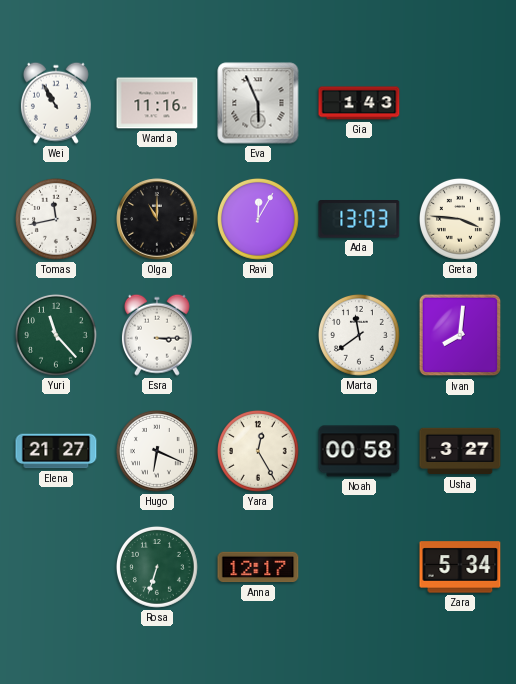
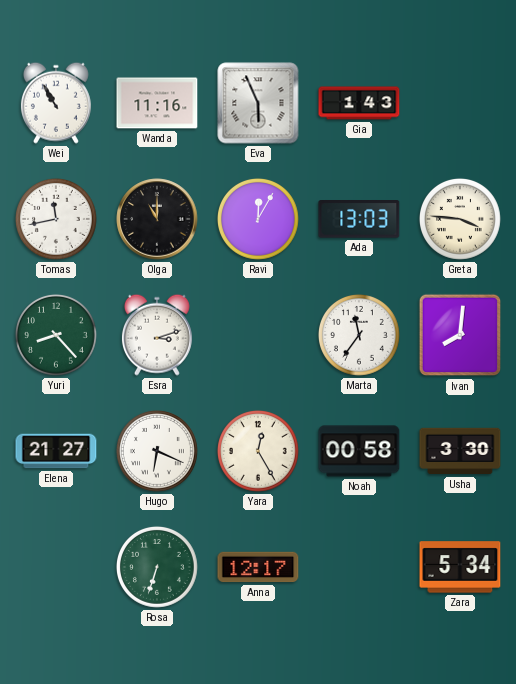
Yuri: 11:23 -> 8:23
Esra: 3:15 -> 3:12
Marta: 11:39 -> 11:36
Usha: 3:27 -> 3:30
